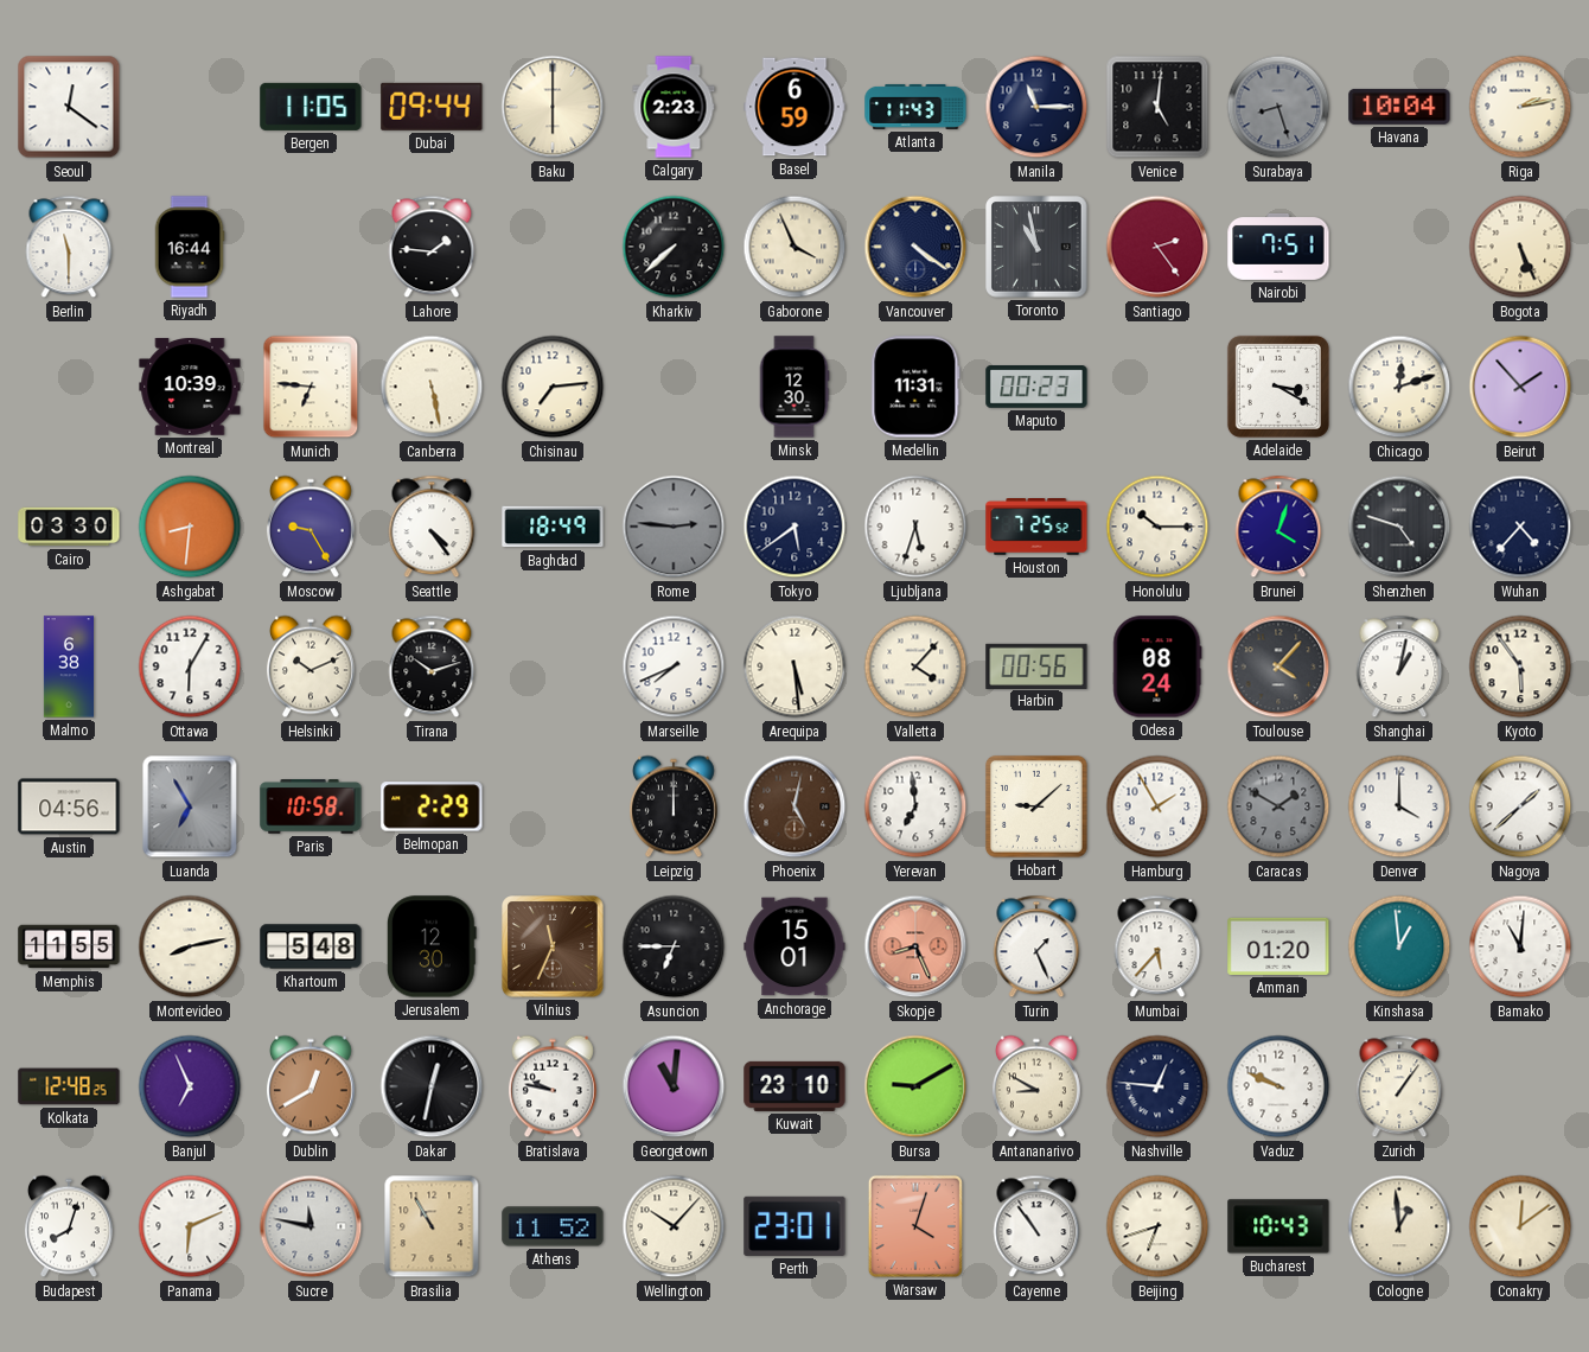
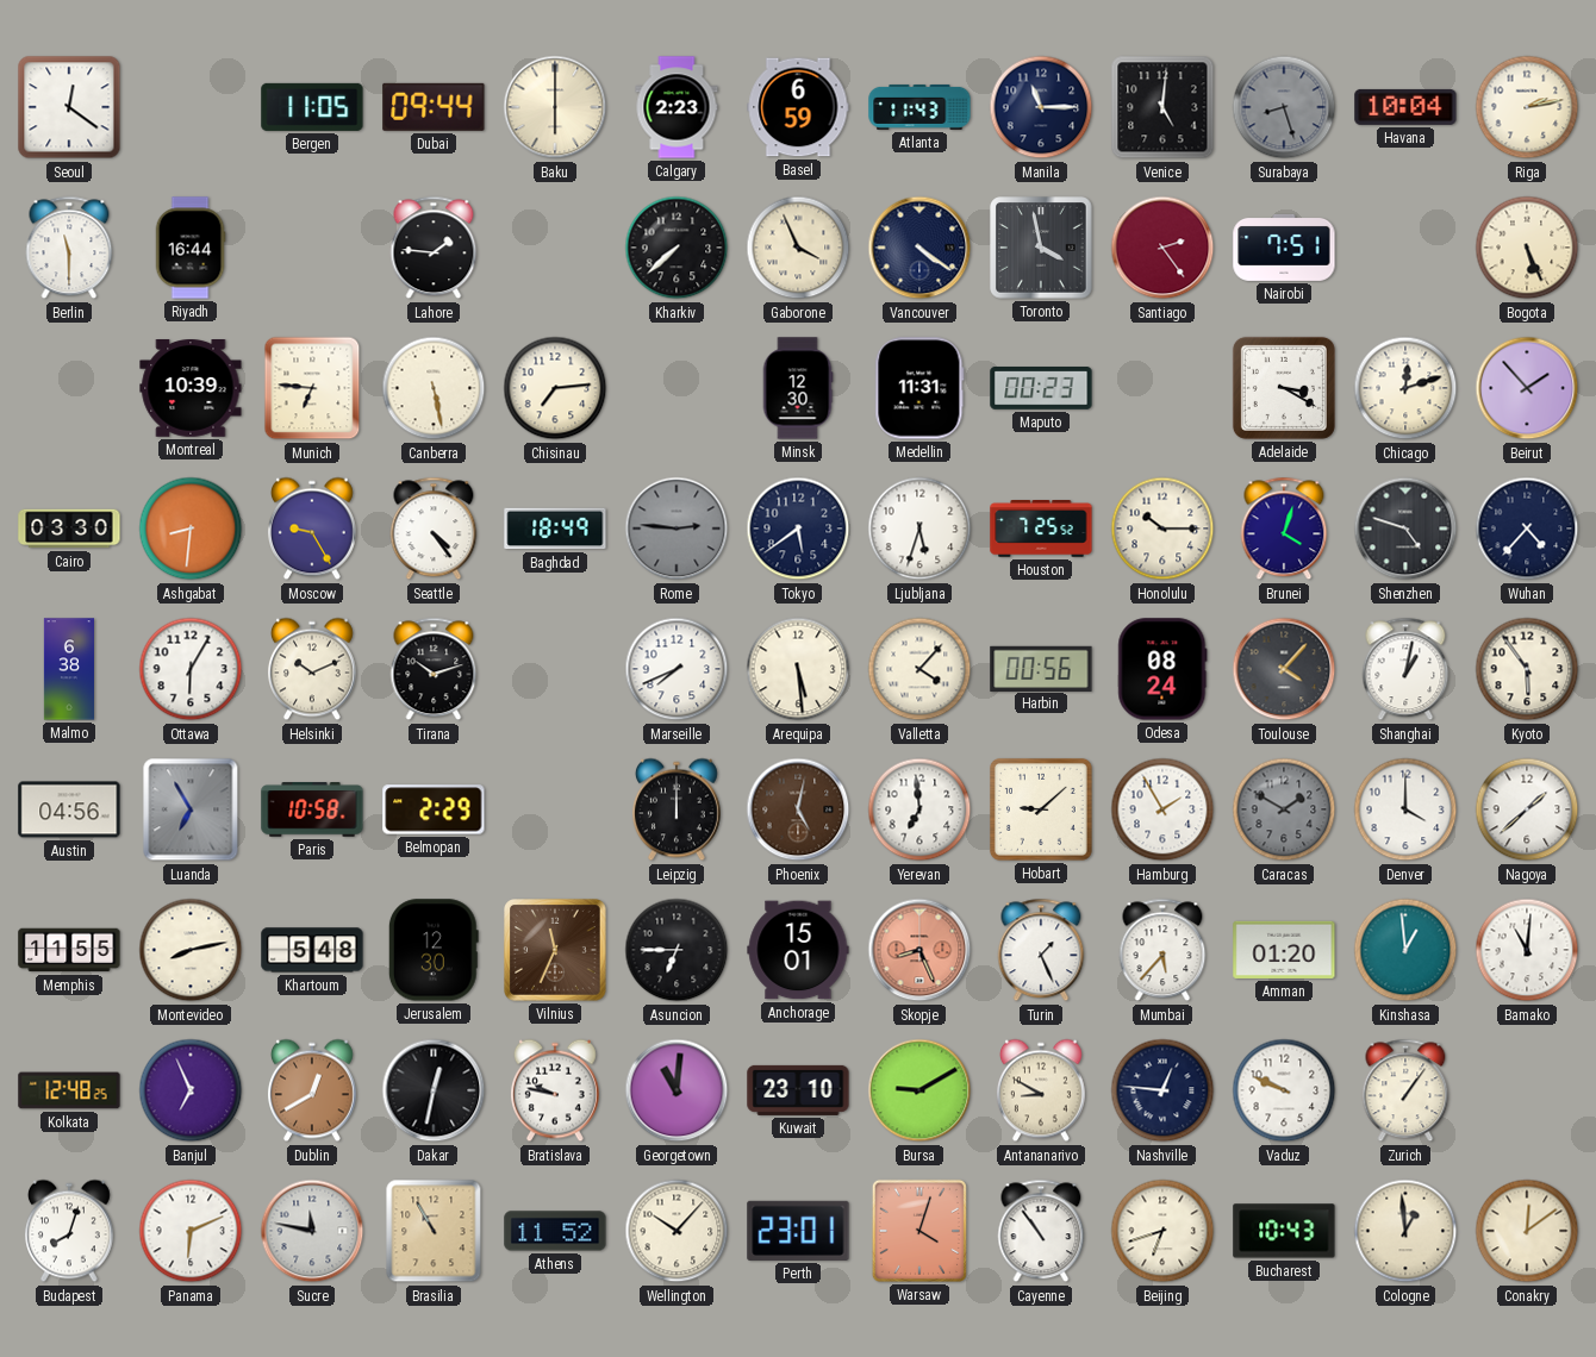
Toronto: 10:58 -> 3:58
